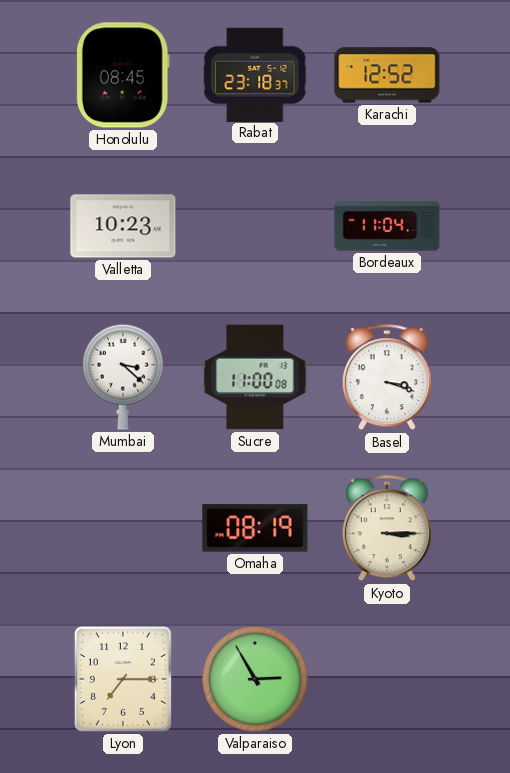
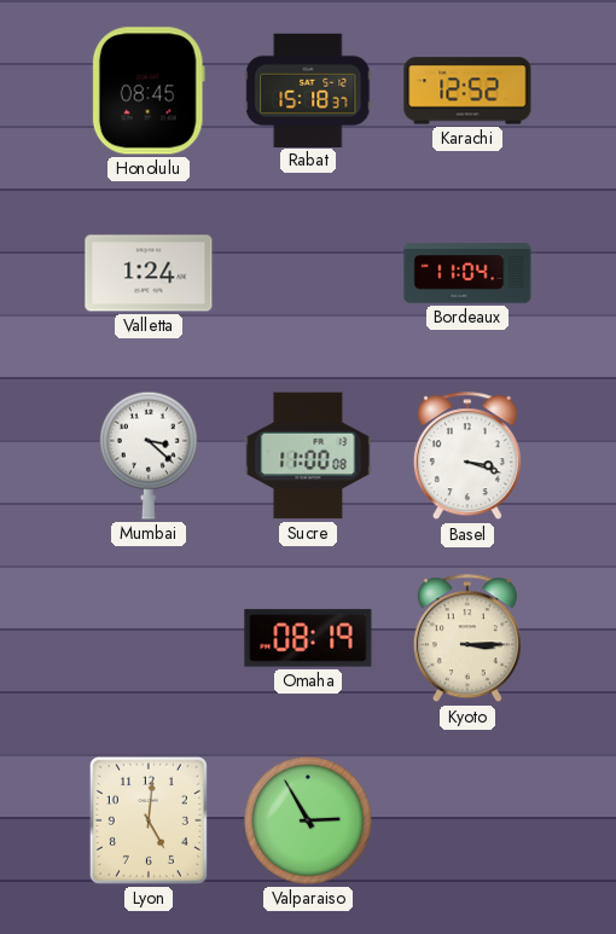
Rabat: 23:18 -> 15:18
Valletta: 10:23 -> 1:24
Lyon: 7:15 -> 5:01
